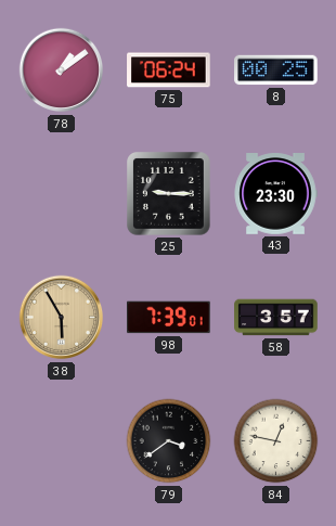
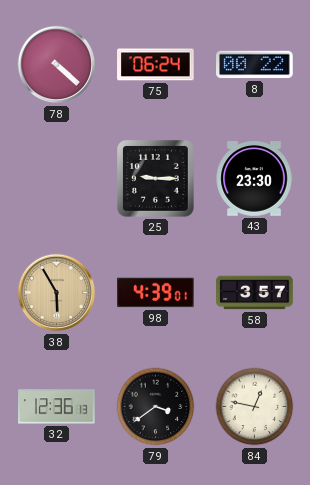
78: 1:09 -> 4:22
8: 00:25 -> 00:22
98: 7:39 -> 4:39
32: none -> 12:36
